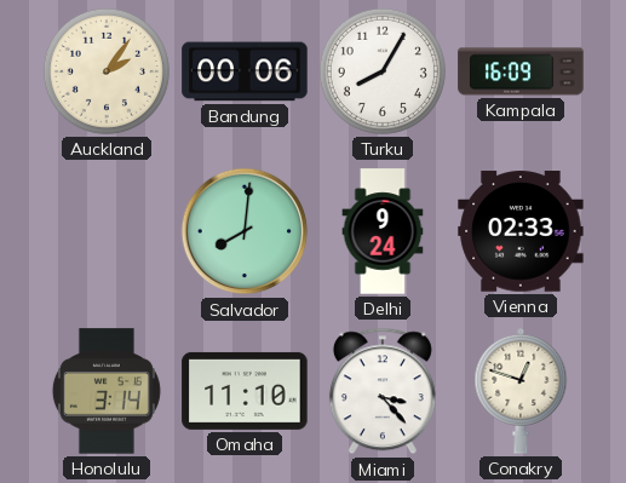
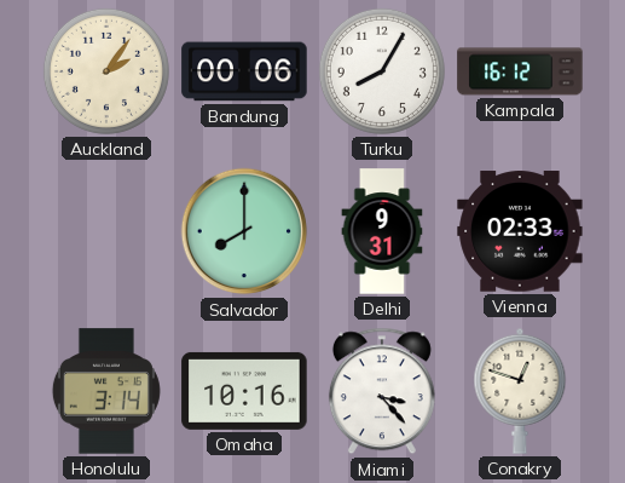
Kampala: 16:09 -> 16:12
Salvador: 8:01 -> 8:00
Delhi: 9:24 -> 9:31
Omaha: 11:10 -> 10:16
